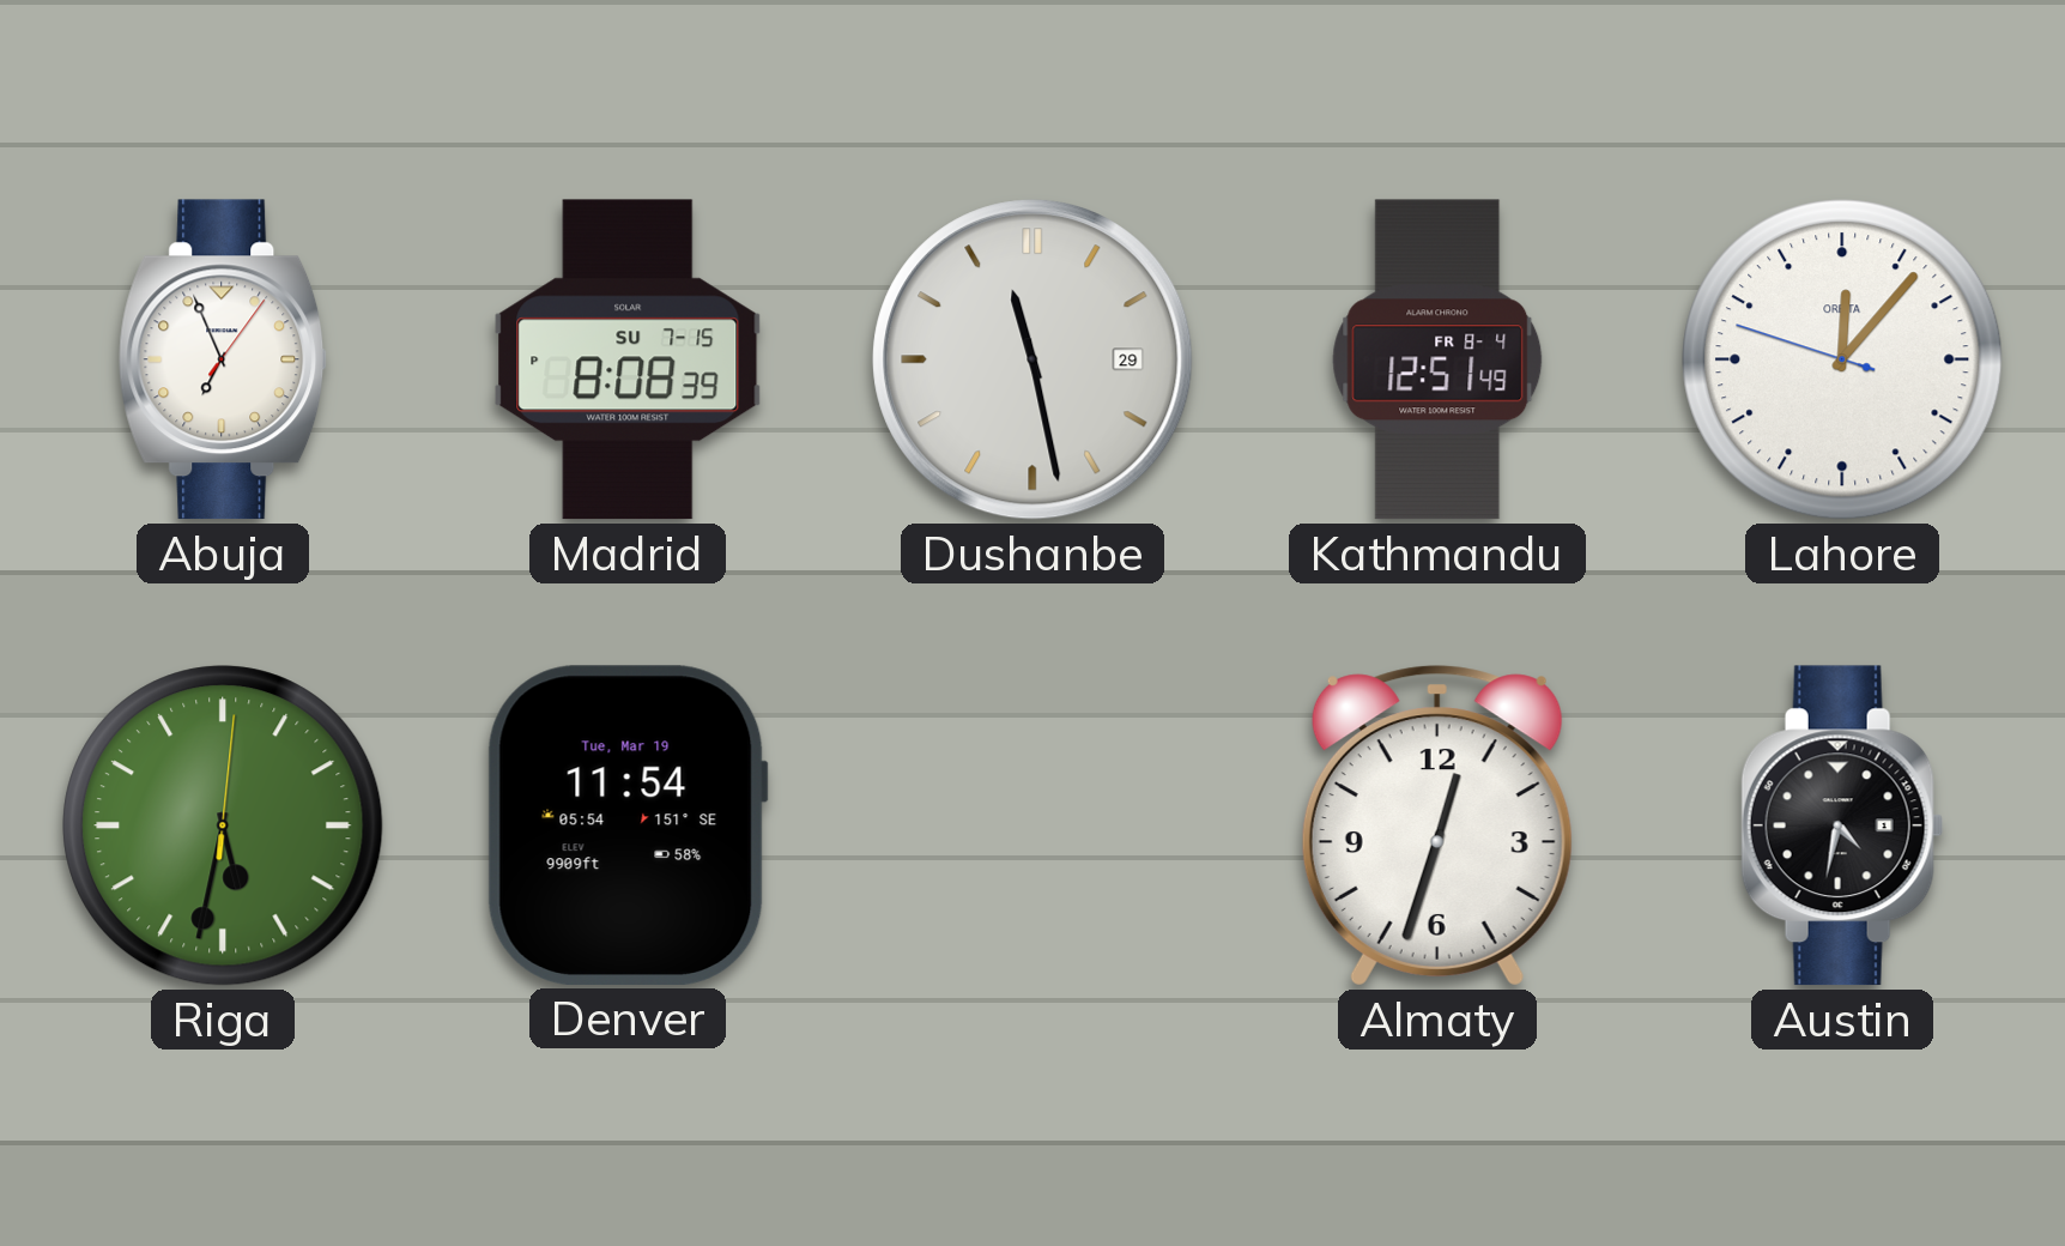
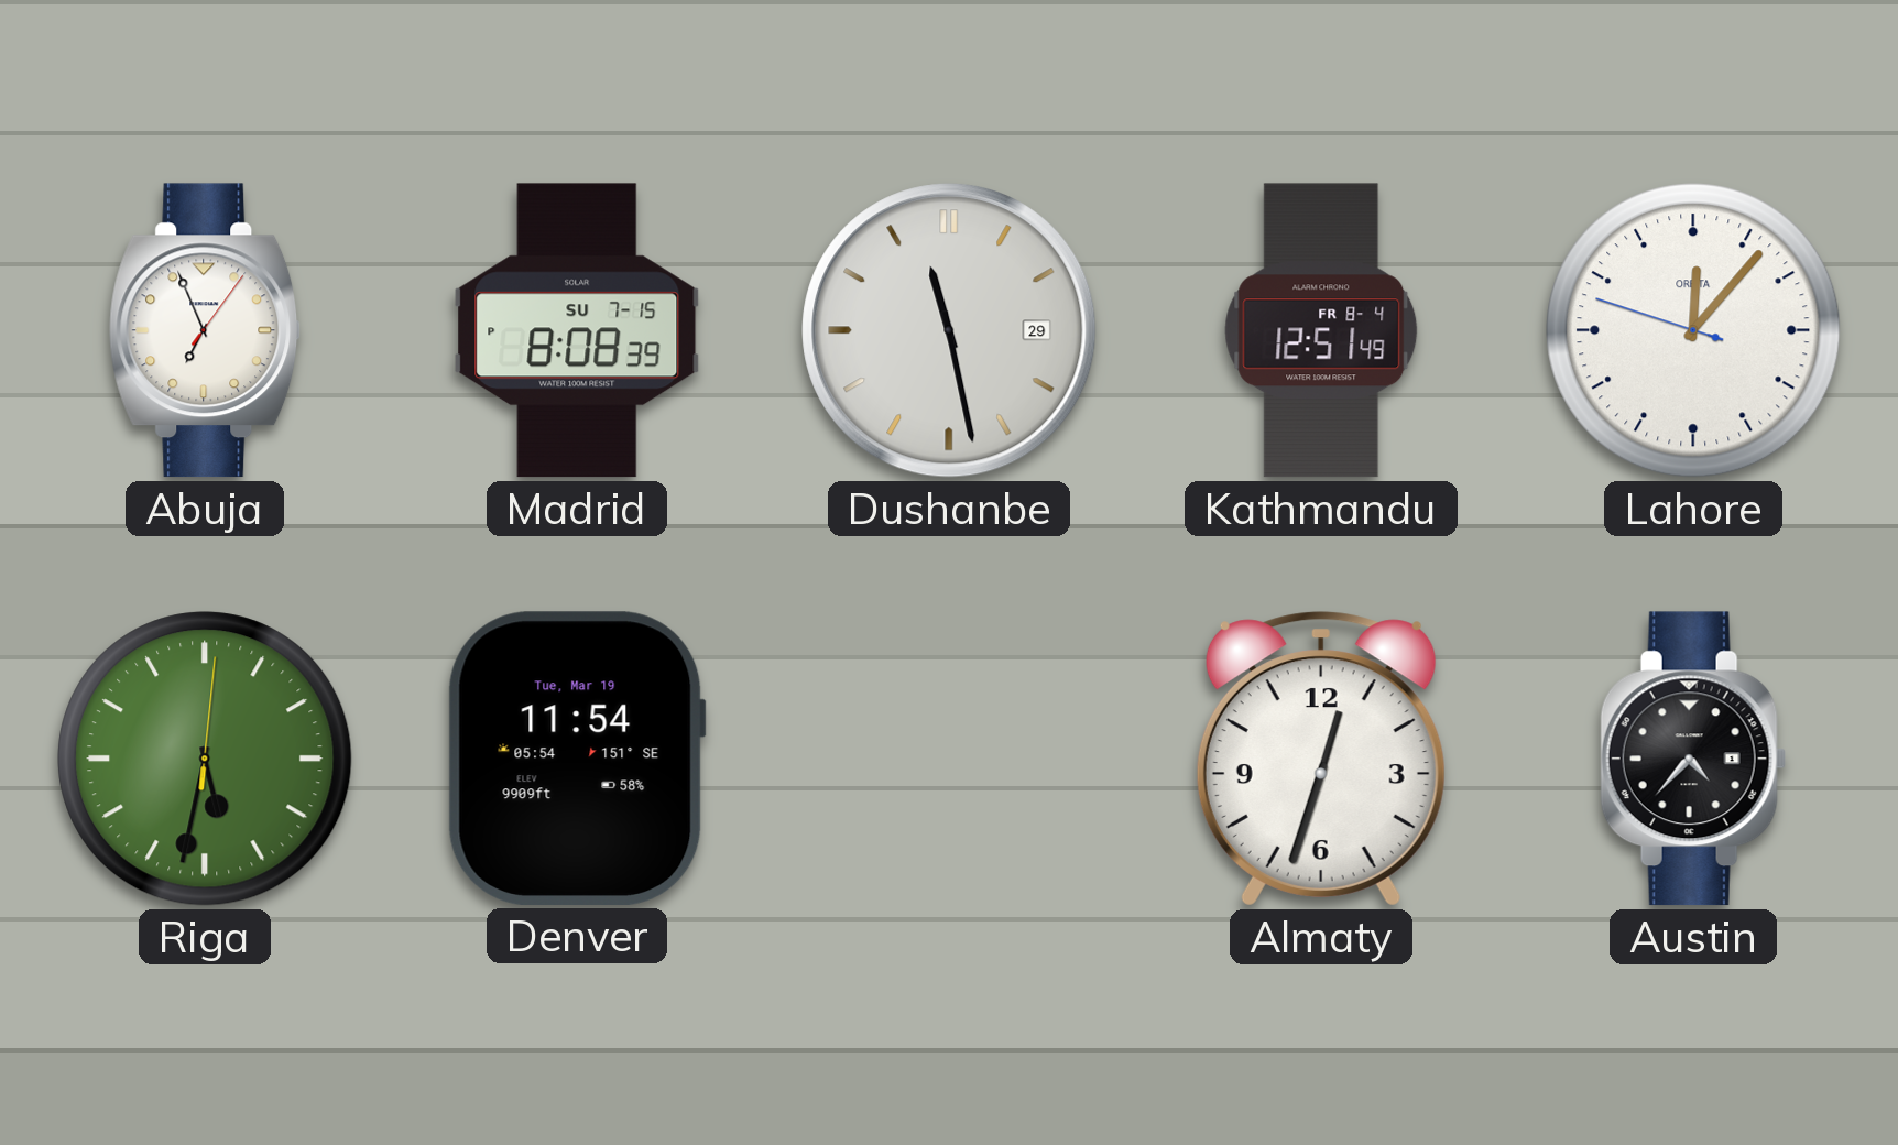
Austin: 4:32 -> 4:37
